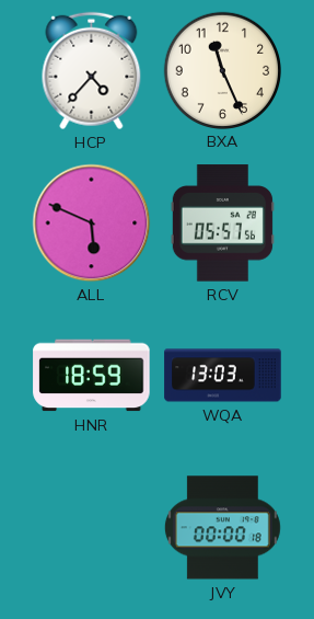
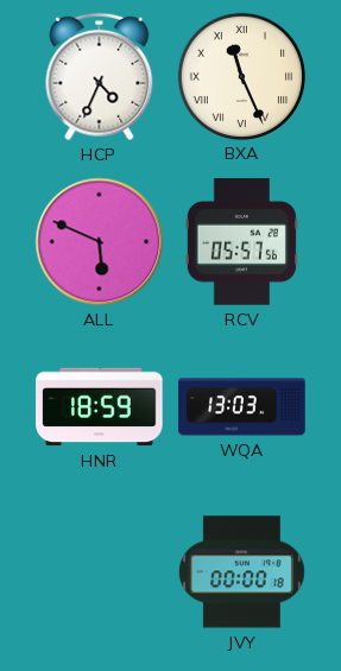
HCP: 4:37 -> 4:34
BXA numerals: Arabic -> Roman
